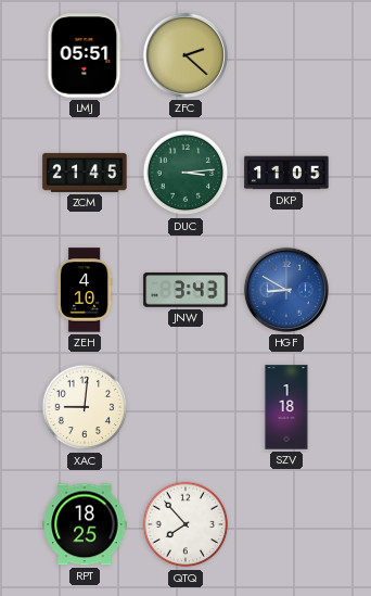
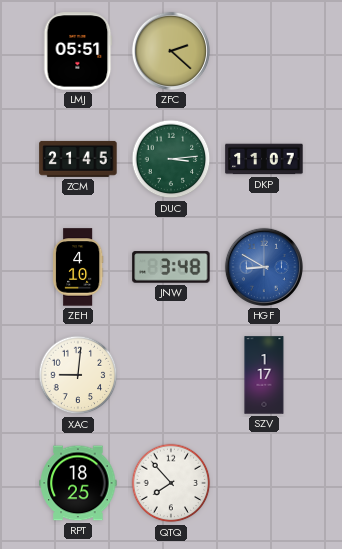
DKP: 11:05 -> 11:07
JNW: 3:43 -> 3:48
SZV: 1:18 -> 1:17
